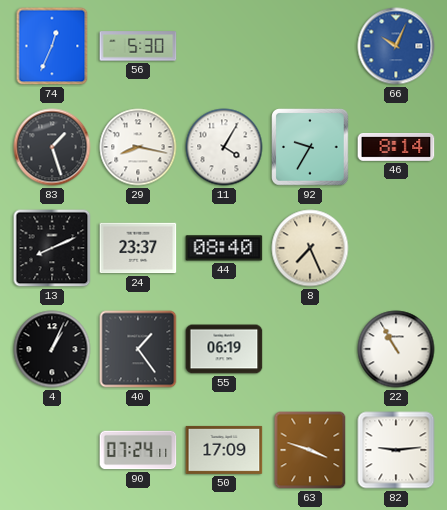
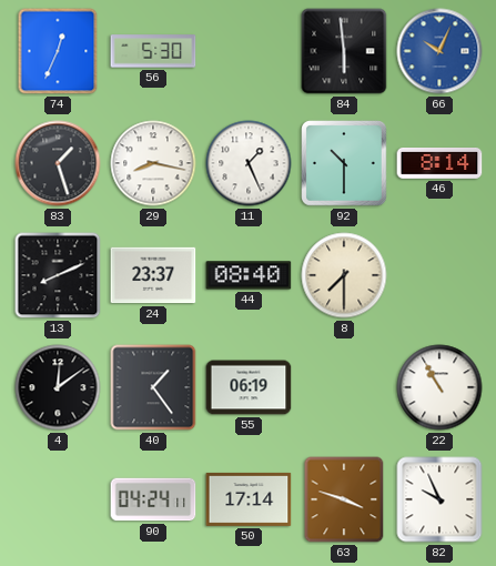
84: none -> 5:59
11: 4:05 -> 1:26
92: 9:35 -> 10:30
8: 7:26 -> 7:30
4: 1:04 -> 12:09
90: 07:24 -> 04:24
50: 17:09 -> 17:14
82: 9:14 -> 9:56
